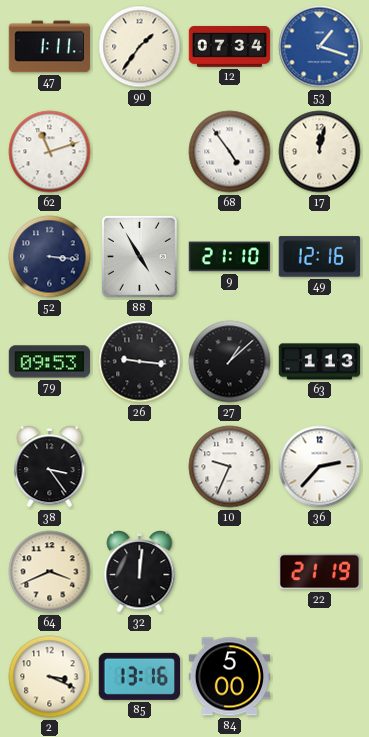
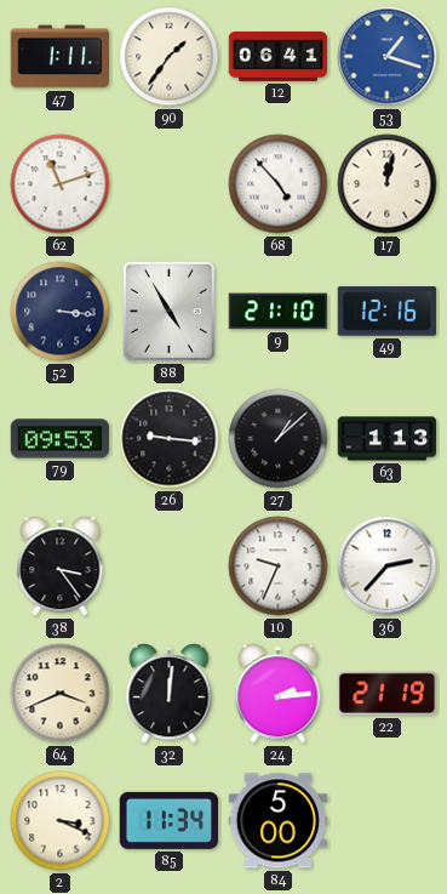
12: 07:34 -> 06:41
68: 4:54 -> 4:53
24: none -> 2:14
85: 13:16 -> 11:34
